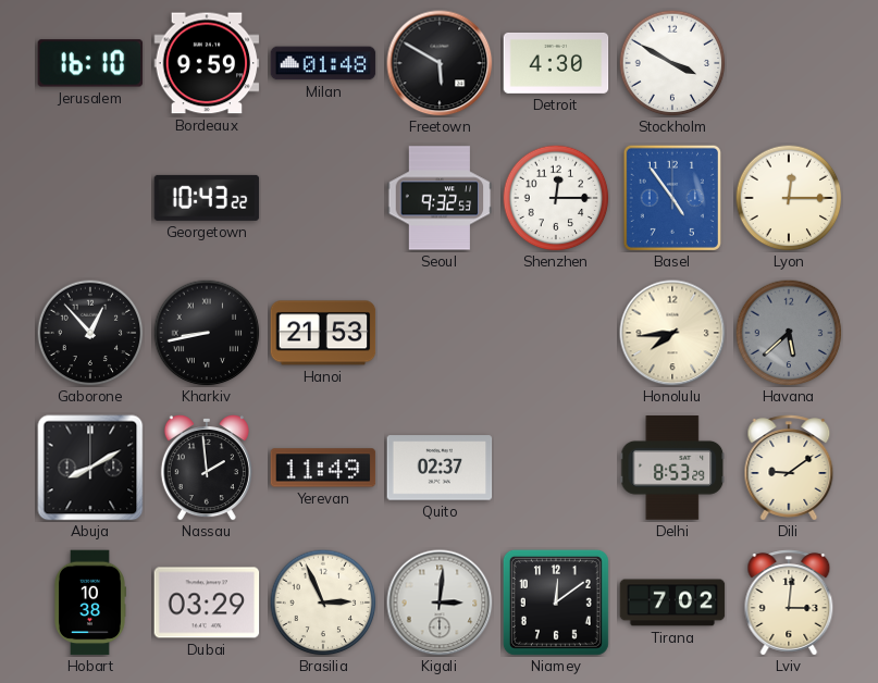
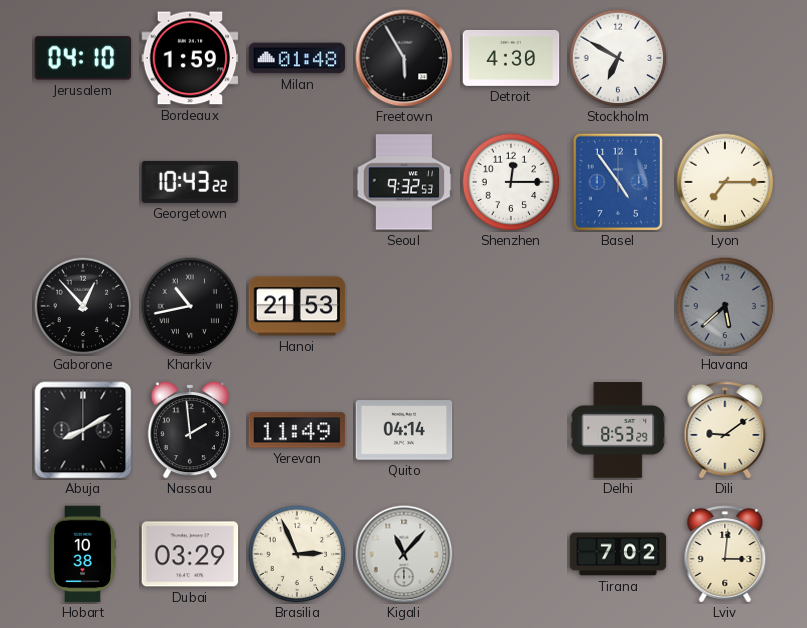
Jerusalem: 16:10 -> 04:10
Bordeaux: 9:59 -> 1:59
Freetown: 5:50 -> 5:55
Stockholm: 3:50 -> 6:50
Lyon: 12:15 -> 7:15
Kharkiv: 8:43 -> 10:43
Honolulu: 7:44 -> none
Quito: 02:37 -> 04:14
Kigali: 3:01 -> 11:07
Niamey: 12:09 -> none
